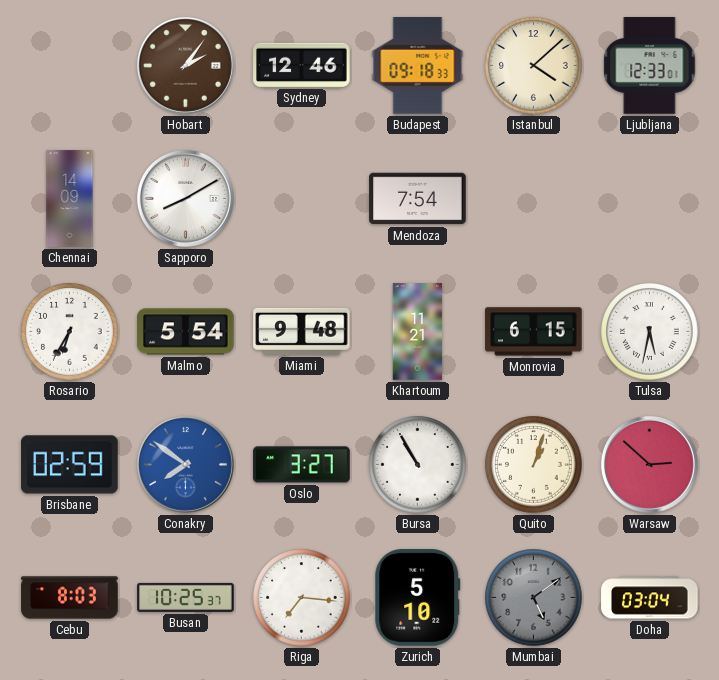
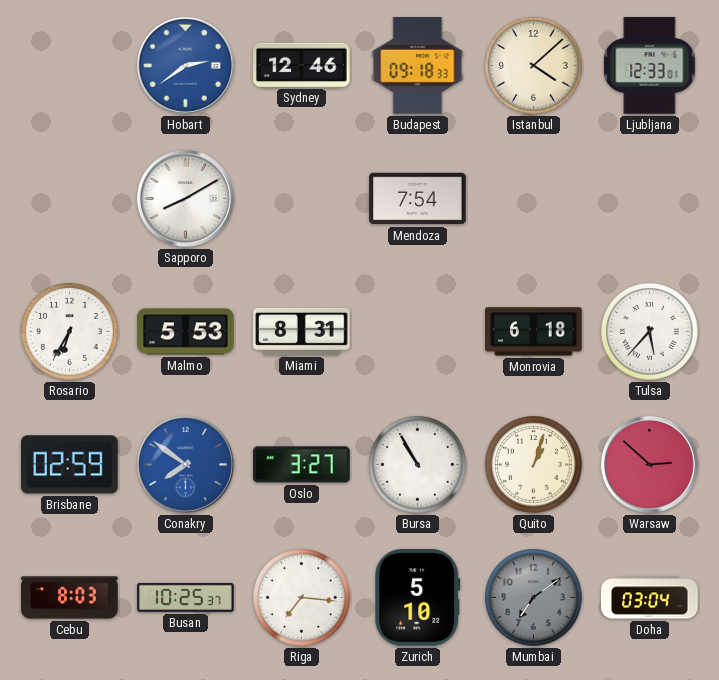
Hobart: 2:06 -> 2:39
Hobart dial: brown -> blue
Chennai: 14:09 -> none
Malmo: 5:54 -> 5:53
Miami: 9:48 -> 8:31
Khartoum: 11:21 -> none
Monrovia: 6:15 -> 6:18
Tulsa: 5:32 -> 5:37
Mumbai: 5:09 -> 7:09
